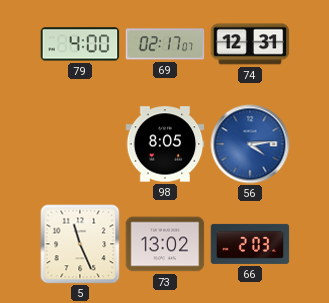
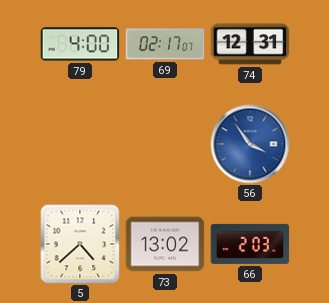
98: 8:05 -> none
56: 4:14 -> 3:54
5: 11:26 -> 4:38
